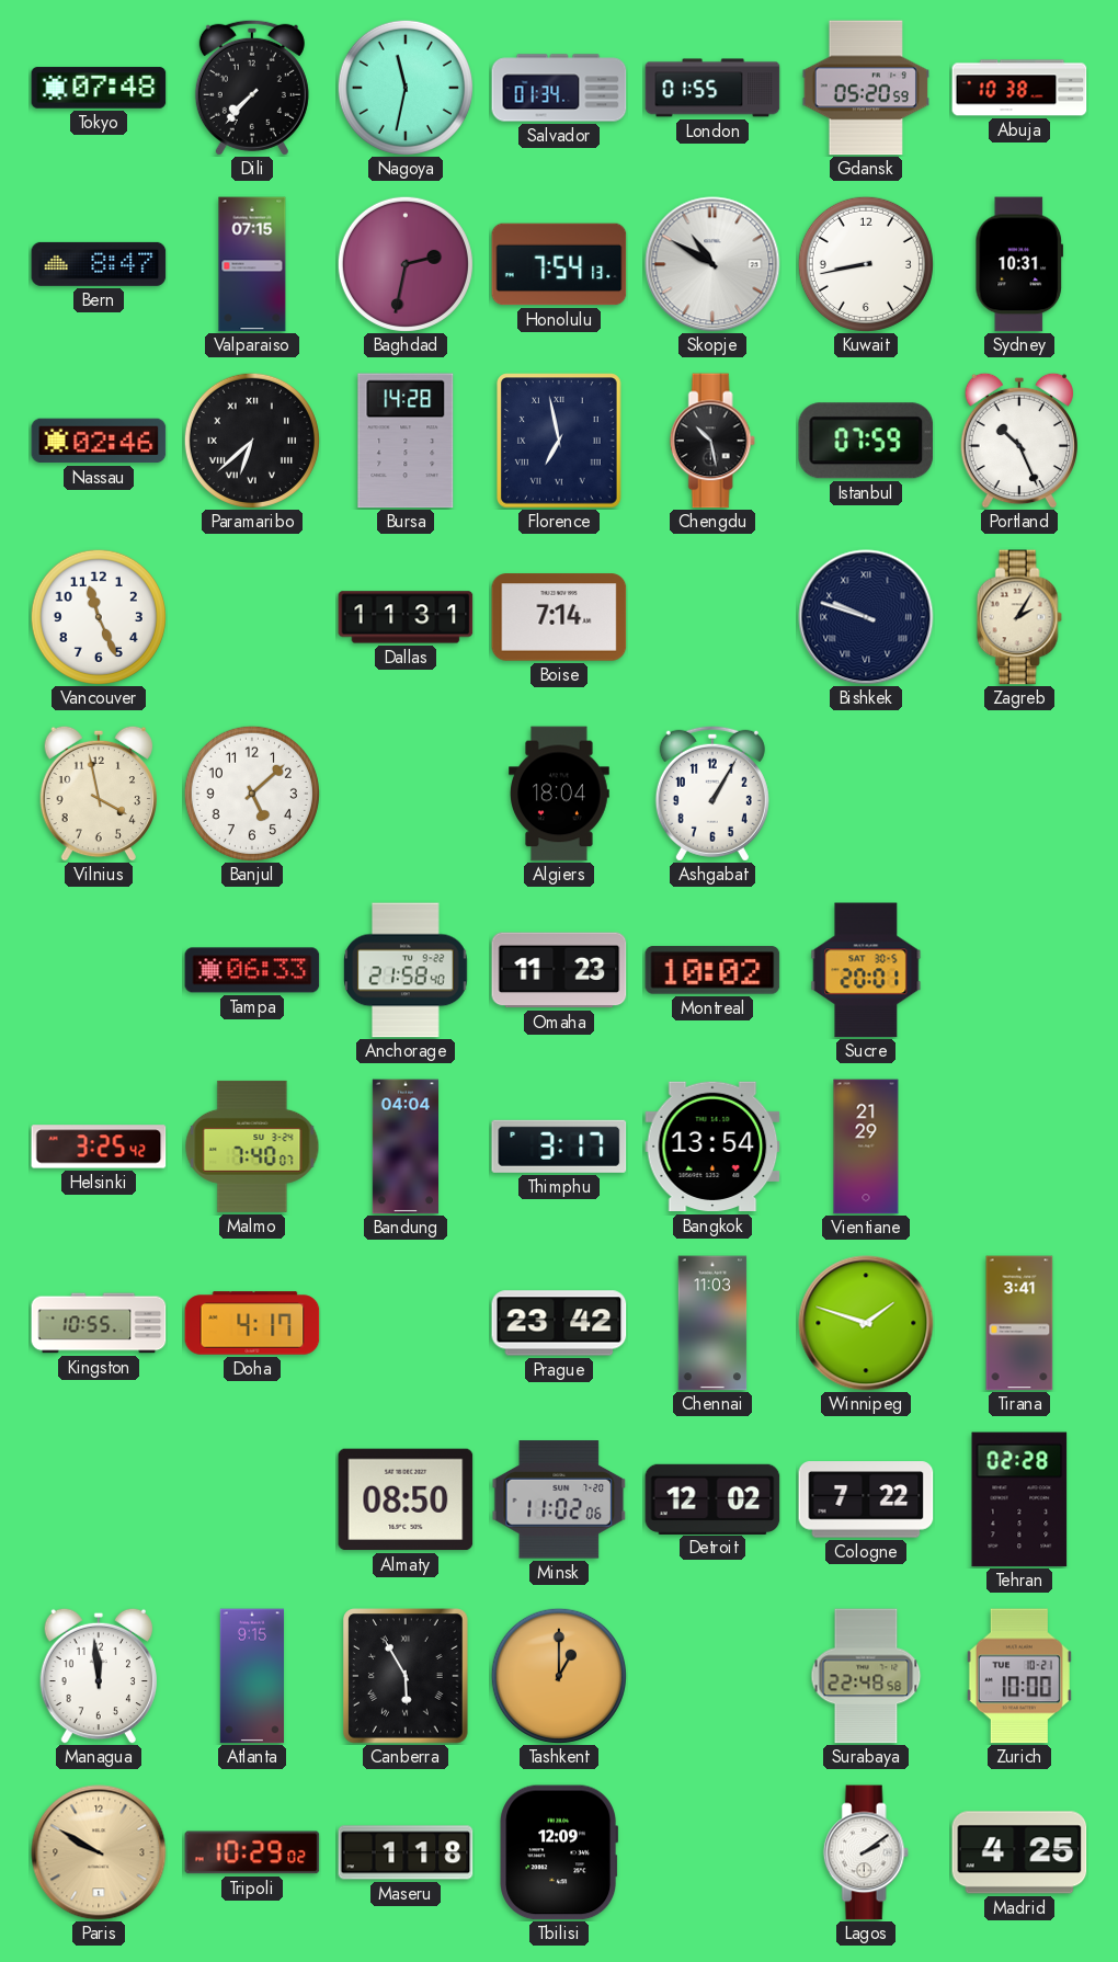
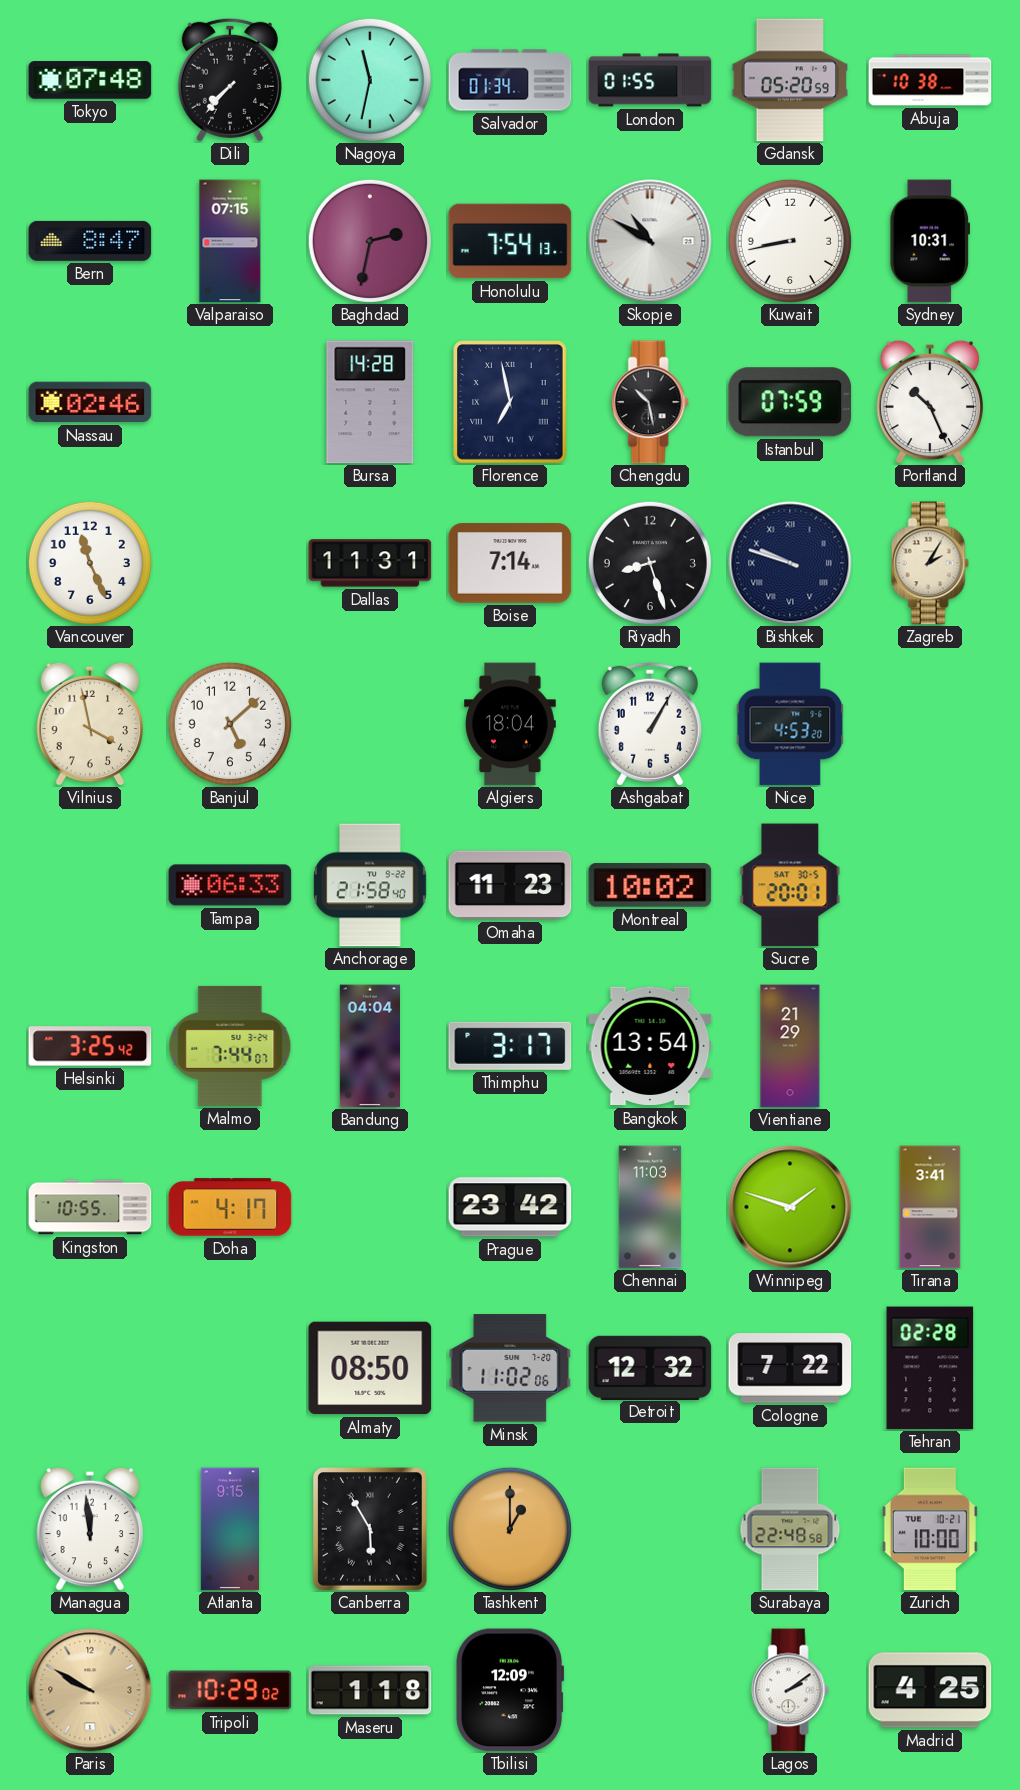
Paramaribo: 6:38 -> none
Riyadh: none -> 8:27
Nice: none -> 4:53
Malmo: 7:40 -> 7:44
Detroit: 12:02 -> 12:32
